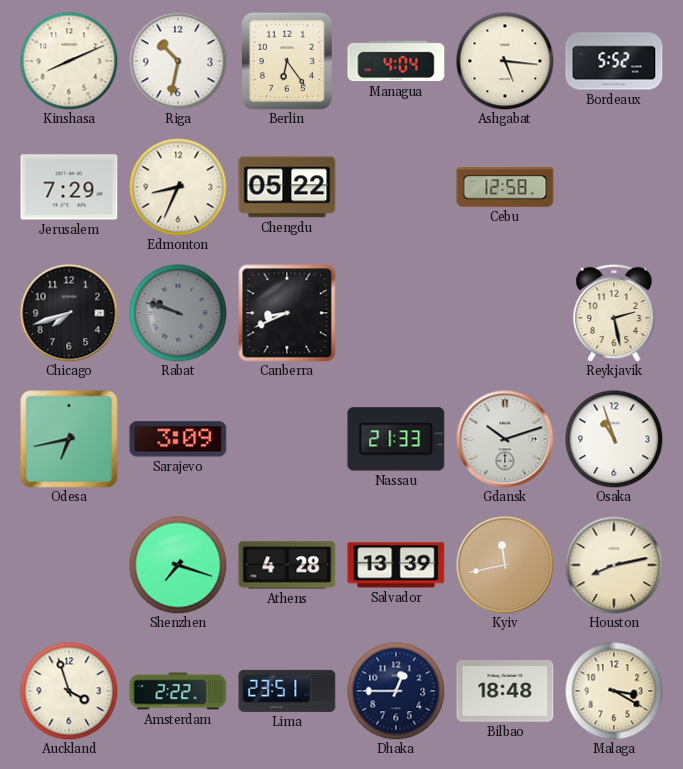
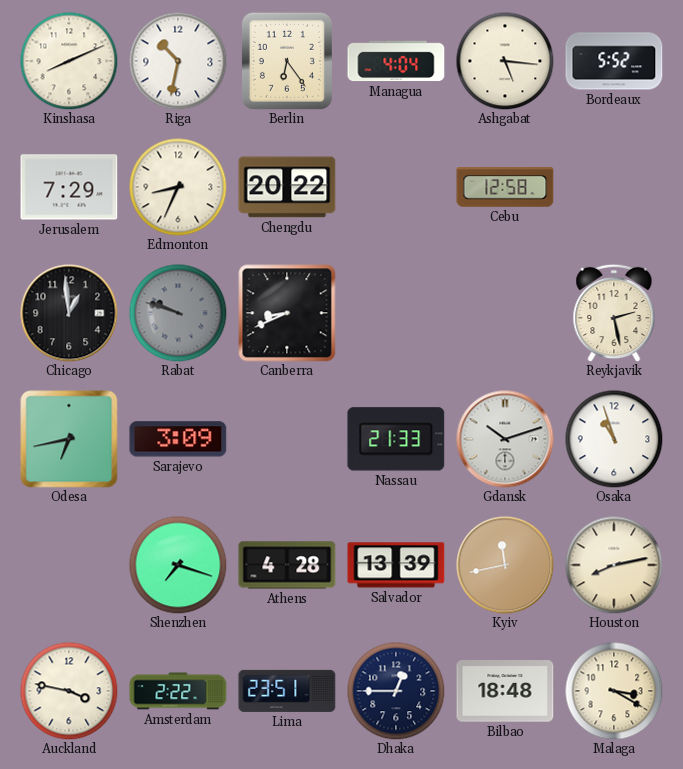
Chengdu: 05:22 -> 20:22
Chicago: 7:42 -> 12:59
Auckland: 3:57 -> 3:47
